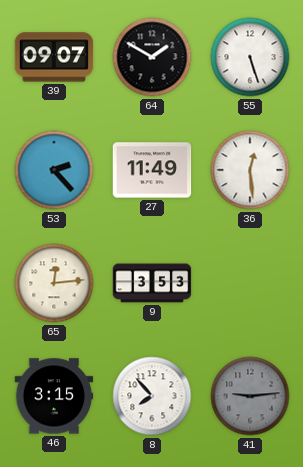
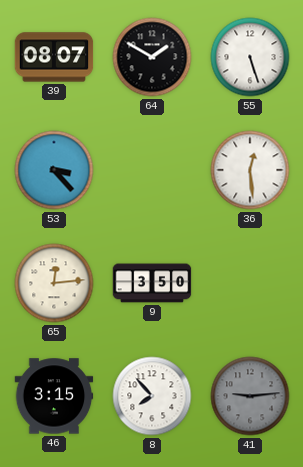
39: 09:07 -> 08:07
53: 2:23 -> 3:23
27: 11:49 -> none
9: 3:53 -> 3:50
